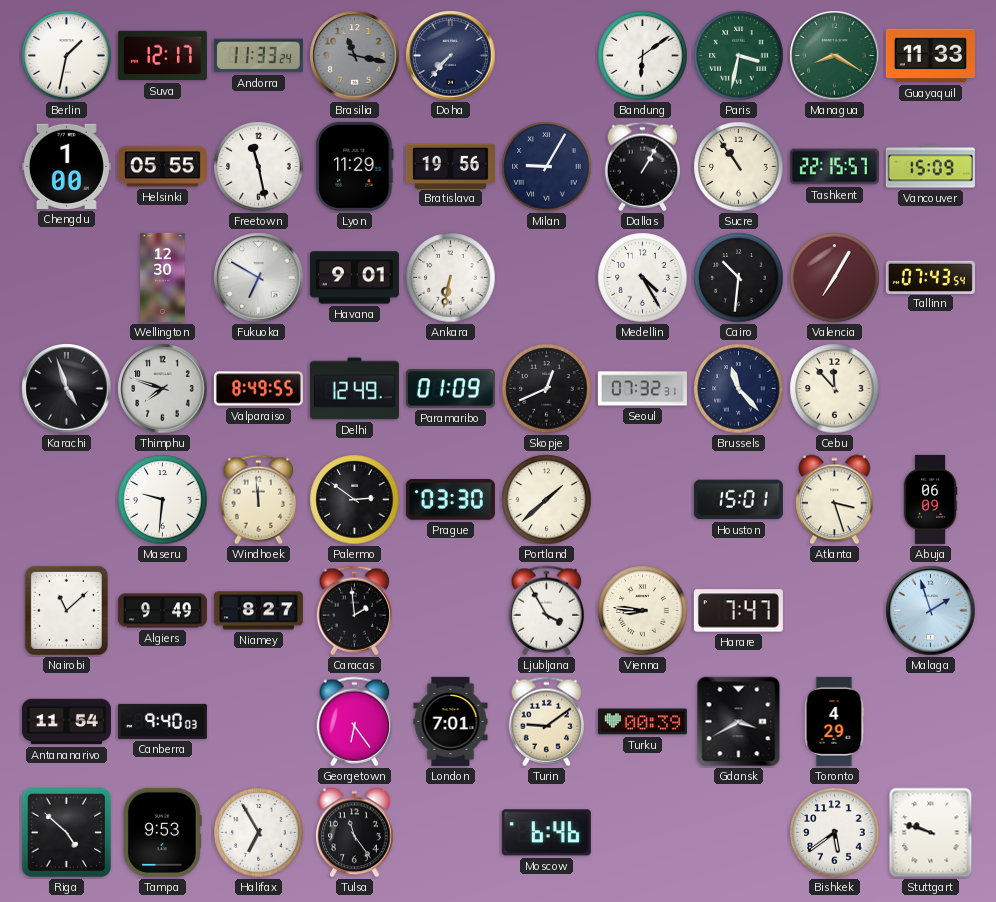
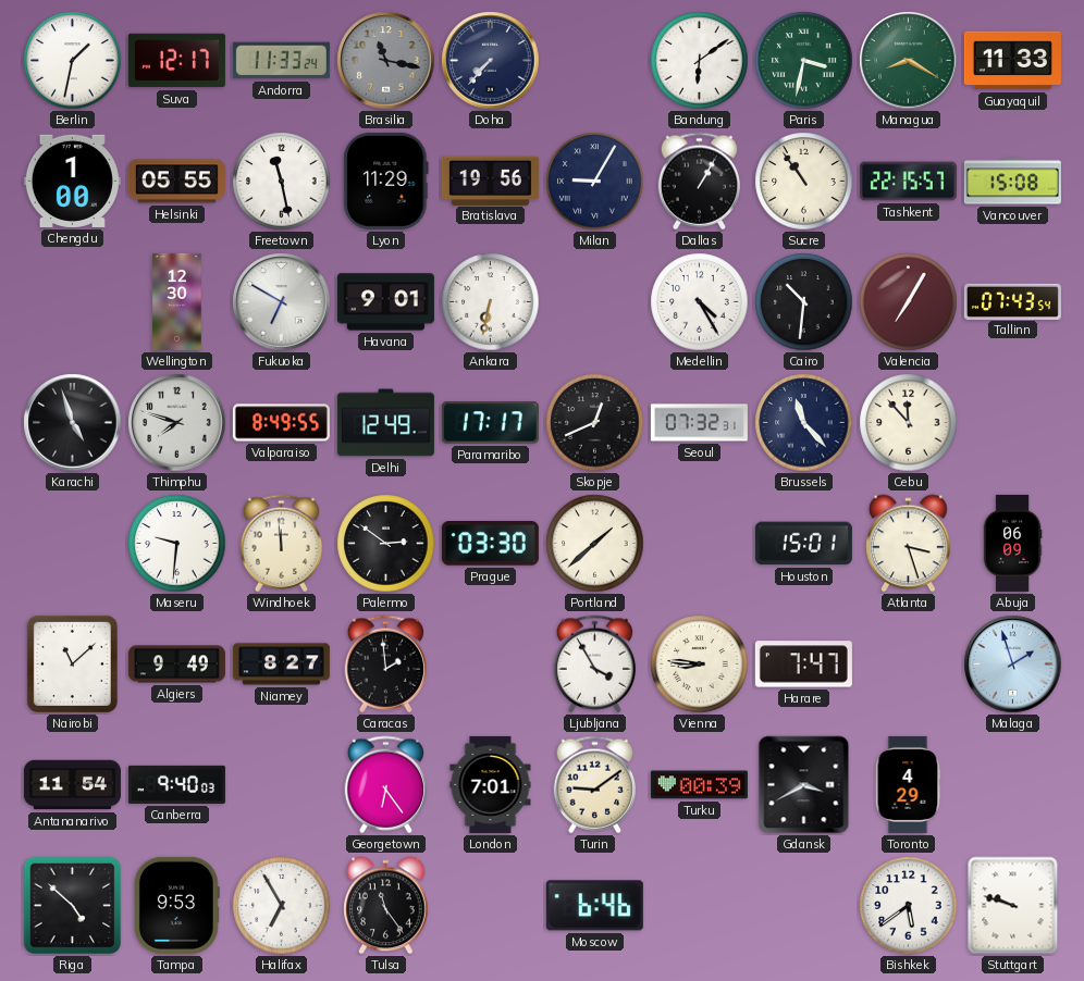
Vancouver: 15:09 -> 15:08
Paramaribo: 01:09 -> 17:17
